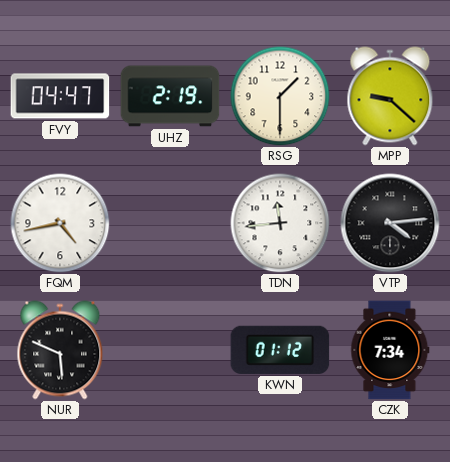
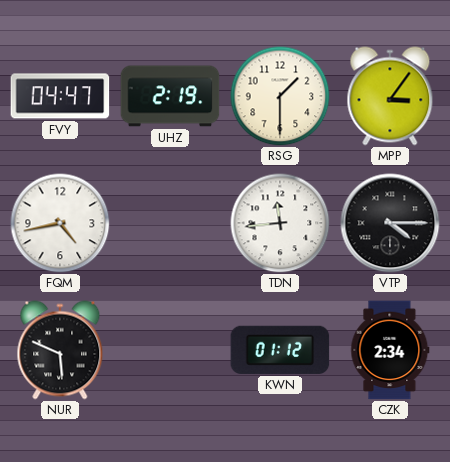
MPP: 9:22 -> 3:06
VTP: 4:14 -> 4:15
CZK: 7:34 -> 2:34
